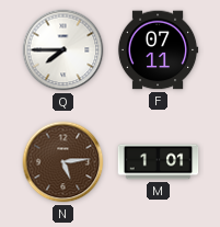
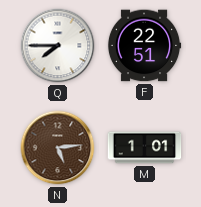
F: 07:11 -> 22:51
